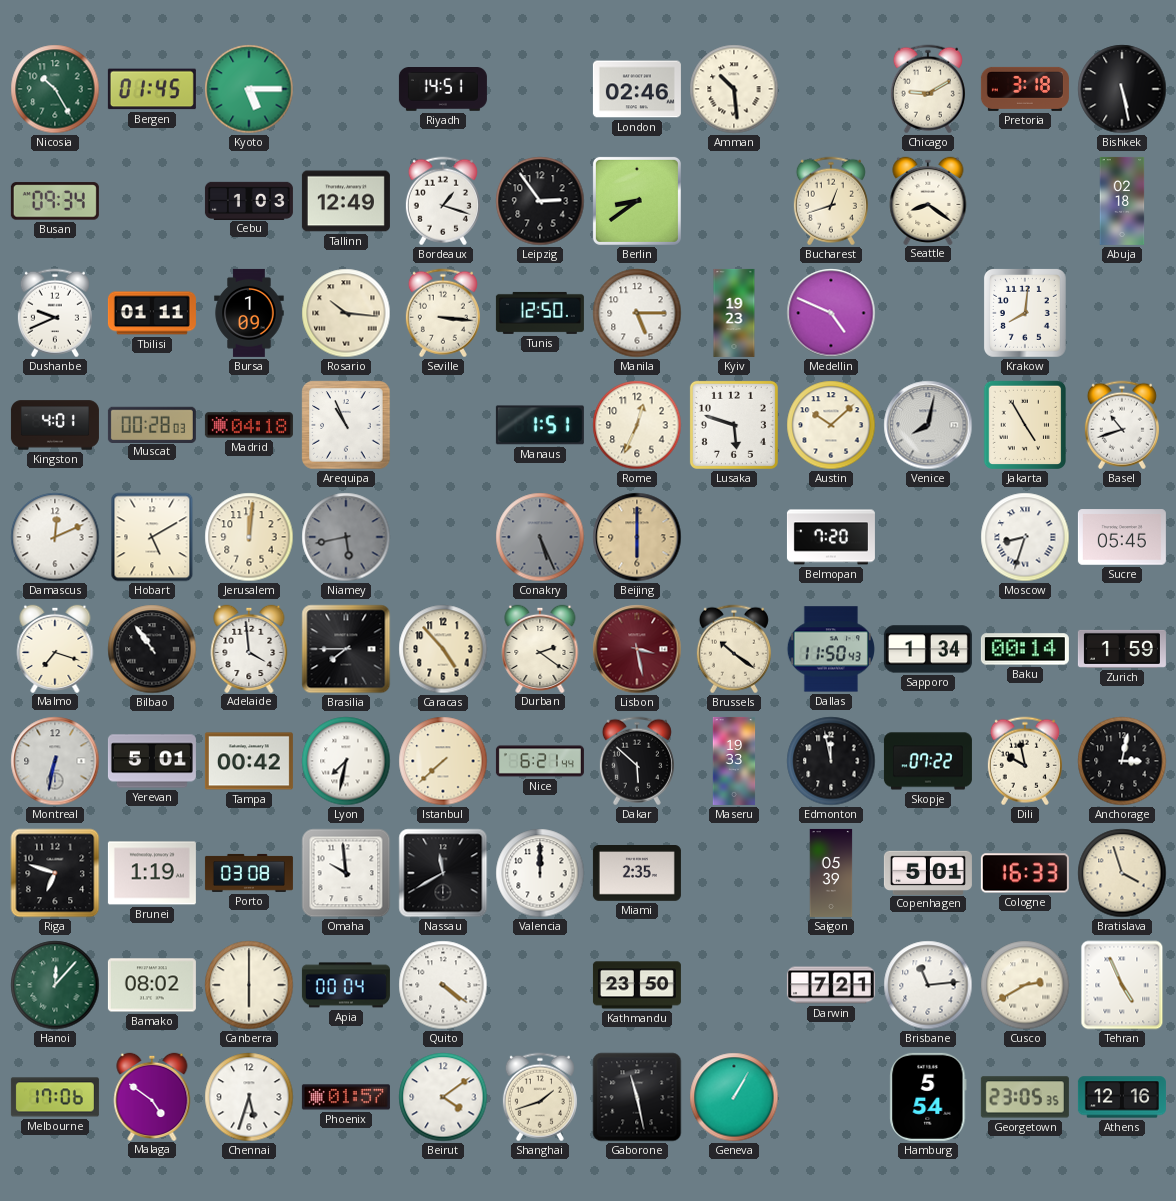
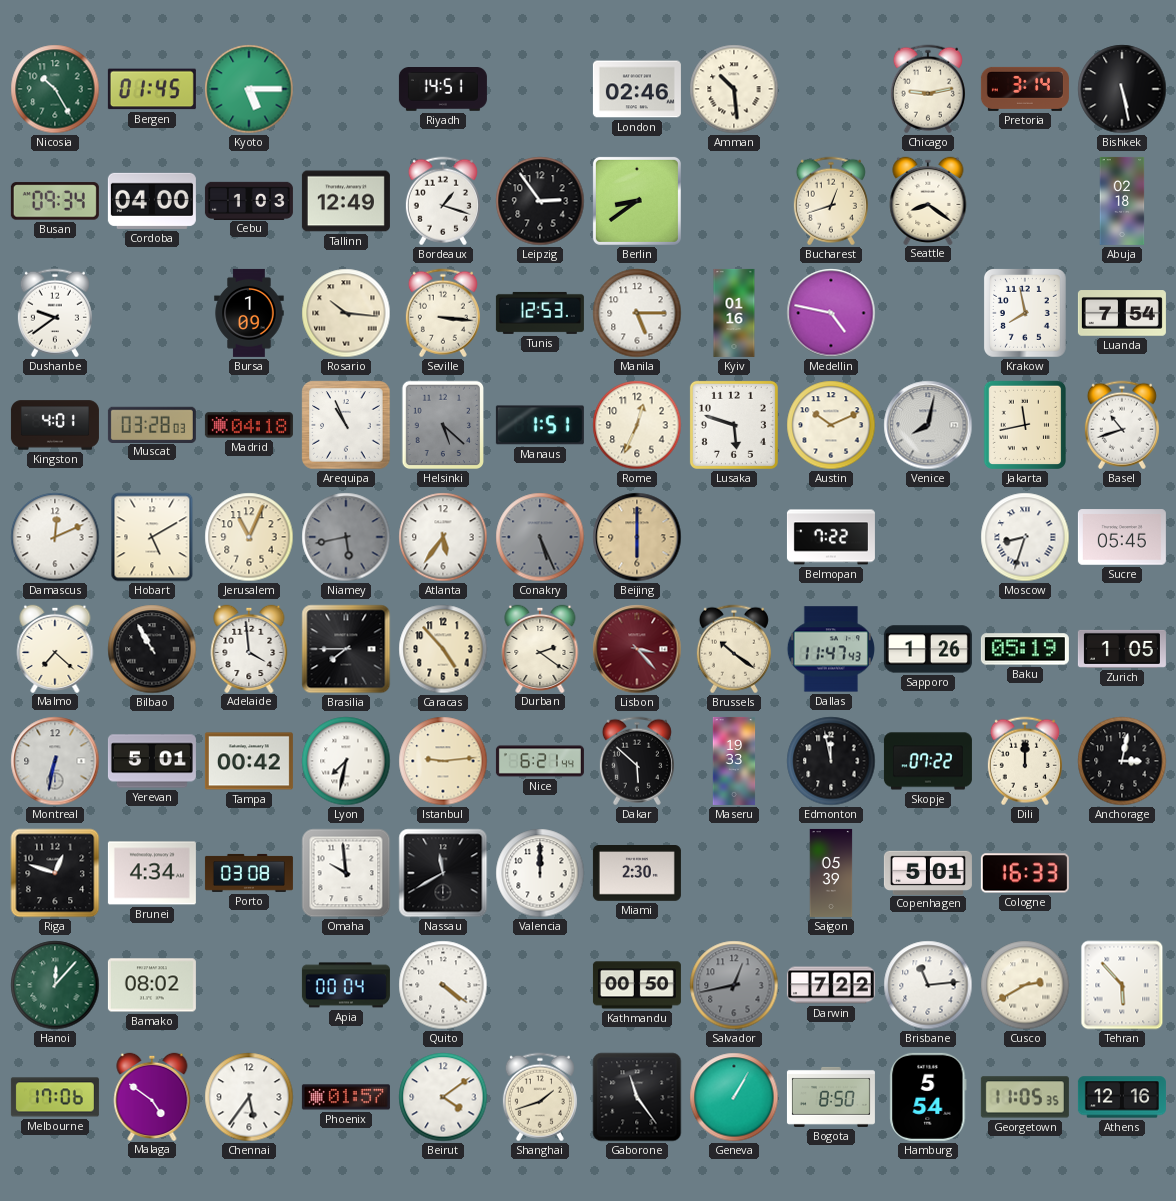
Chicago: 9:10 -> 9:13
Pretoria: 3:18 -> 3:14
Cordoba: none -> 04:00
Dushanbe: 9:41 -> 9:39
Tbilisi: 01:11 -> none
Tunis: 12:50 -> 12:53
Kyiv: 19:23 -> 01:16
Medellin: 4:49 -> 4:47
Krakow: 8:01 -> 7:58
Luanda: none -> 7:54
Muscat: 00:28 -> 03:28
Helsinki: none -> 5:22
Austin: 10:08 -> 10:11
Jakarta: 4:55 -> 11:43
Jerusalem: 12:01 -> 11:04
Atlanta: none -> 5:36
Belmopan: 7:20 -> 7:22
Malmo: 7:18 -> 7:22
Bilbao: 10:54 -> 10:55
Lisbon: 3:28 -> 3:23
Dallas: 11:50 -> 11:47
Sapporo: 1:34 -> 1:26
Baku: 00:14 -> 05:19
Zurich: 1:59 -> 1:05
Istanbul: 7:38 -> 9:14
Dili: 9:58 -> 12:00
Riga: 6:48 -> 12:48
Brunei: 1:19 -> 4:34
Miami: 2:35 -> 2:30
Bratislava: 3:57 -> none
Canberra: 6:00 -> none
Kathmandu: 23:50 -> 00:50
Salvador: none -> 12:43
Darwin: 7:21 -> 7:22
Tehran: 4:56 -> 5:53
Chennai: 5:33 -> 5:36
Gaborone: 11:28 -> 11:24
Bogota: none -> 8:50
Georgetown: 23:05 -> 11:05
